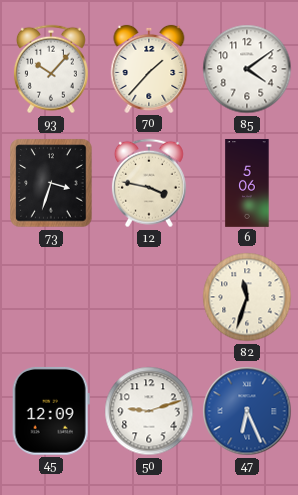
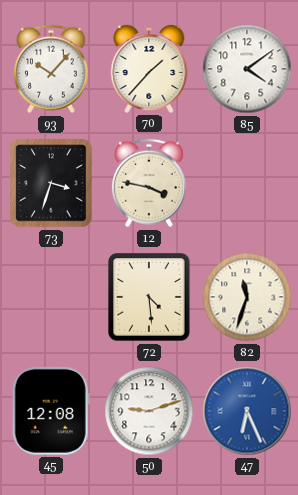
6: 5:06 -> none
72: none -> 4:29
45: 12:09 -> 12:08
